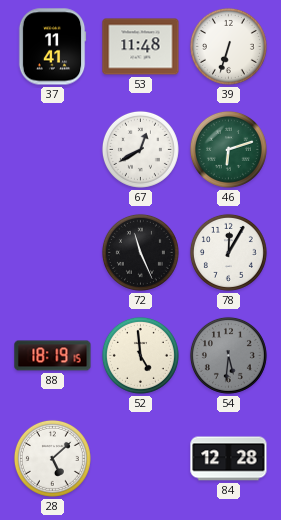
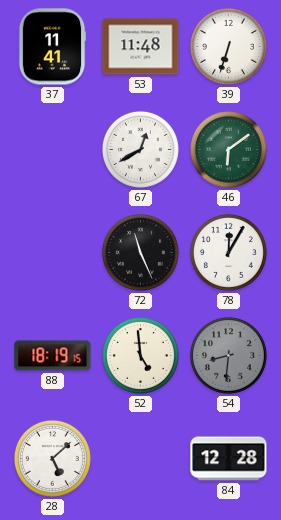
46: 6:12 -> 6:09
54: 5:31 -> 8:31
